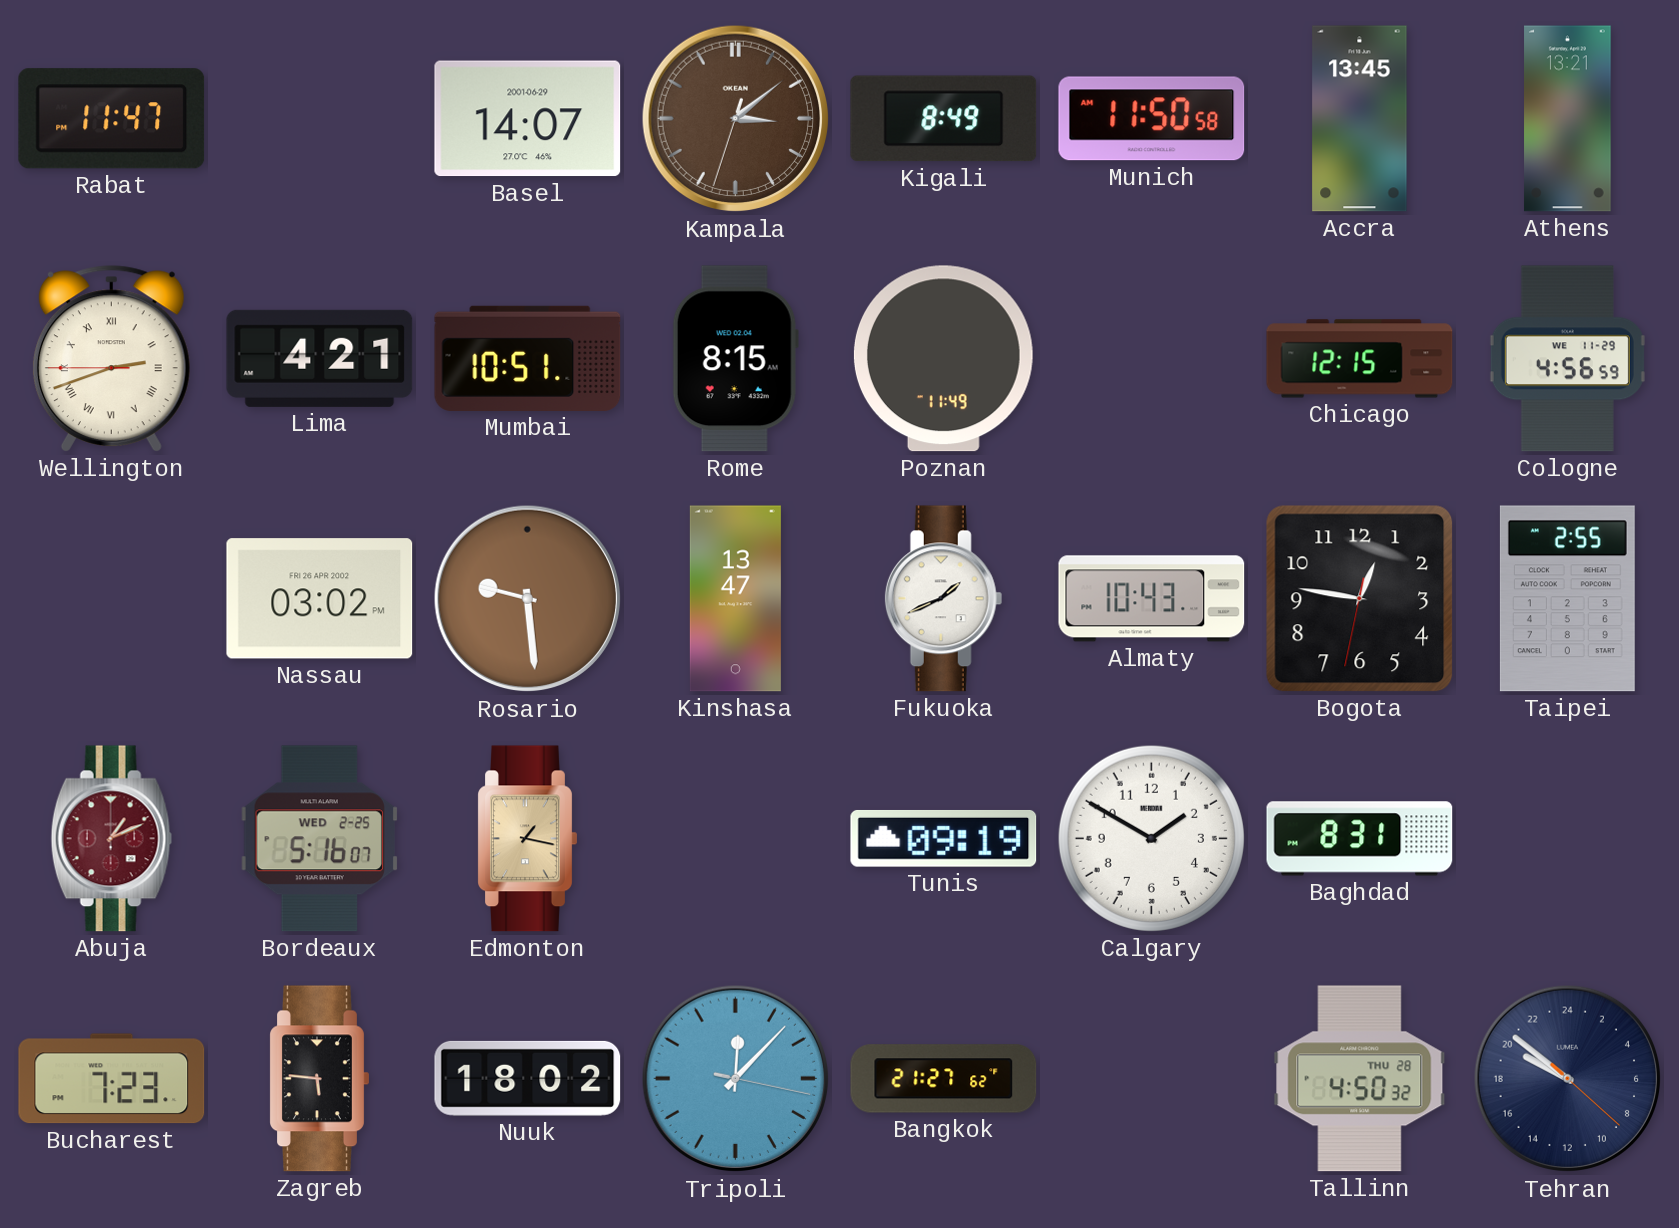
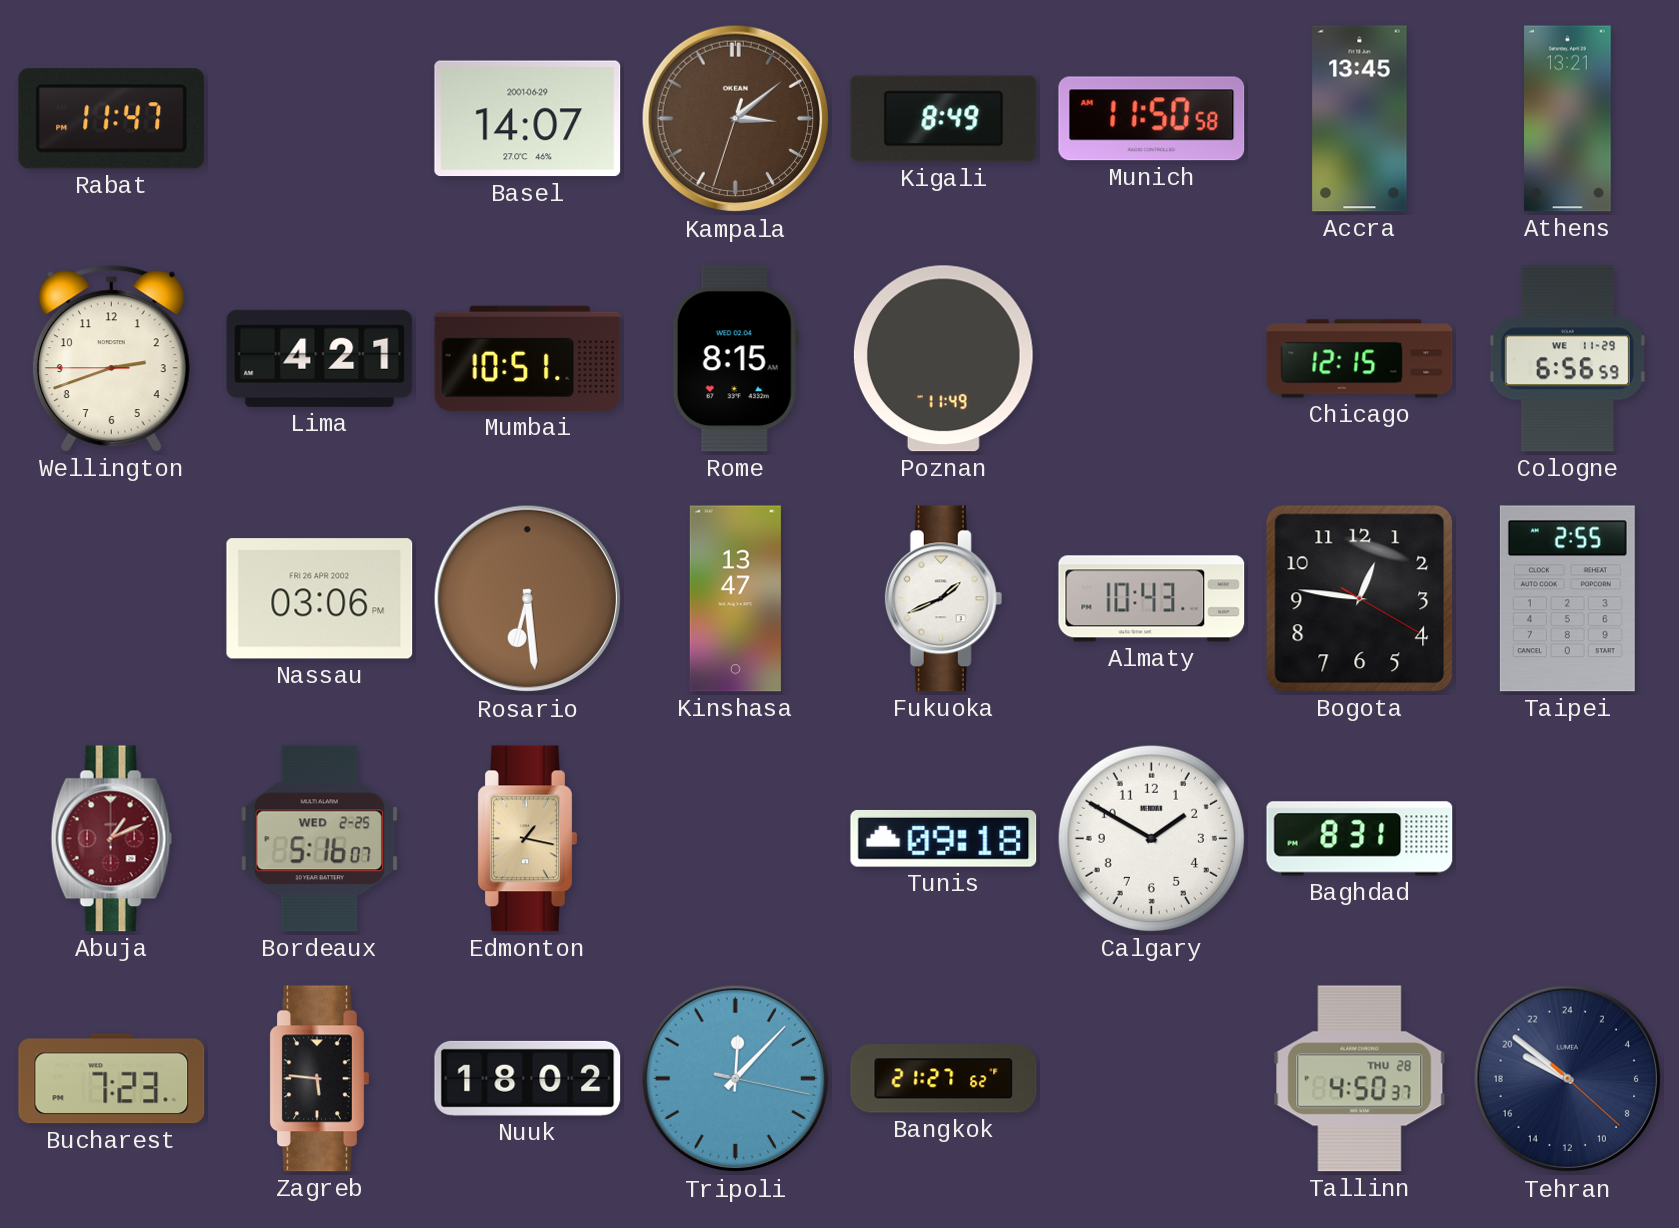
Wellington numerals: Roman -> Arabic
Cologne: 4:56 -> 6:56
Nassau: 03:02 -> 03:06
Rosario: 9:29 -> 6:29
Bogota: 12:46:32 -> 12:46:20
Tunis: 09:19 -> 09:18
Tallinn: 4:50:32 -> 4:50:37
